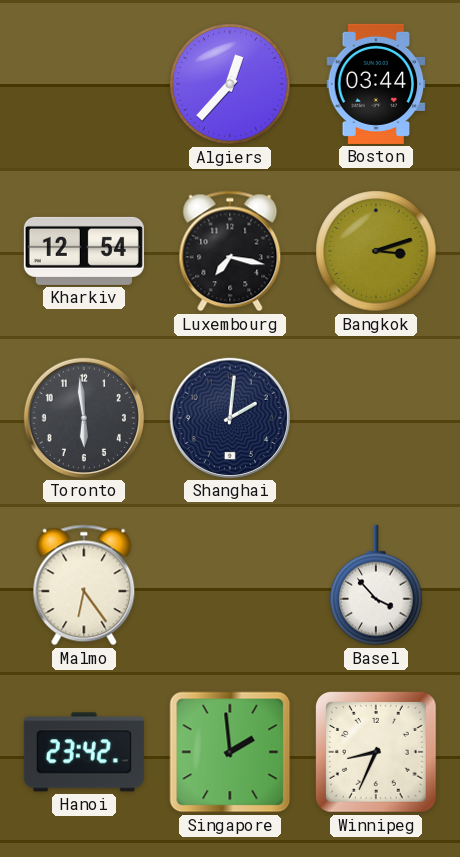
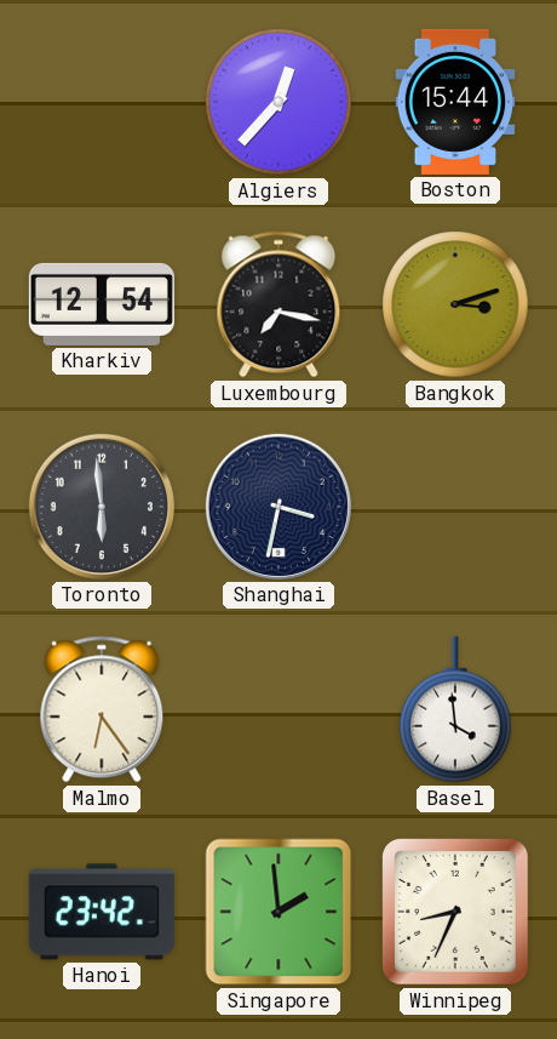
Boston: 03:44 -> 15:44
Shanghai: 2:01 -> 3:32
Basel: 3:53 -> 3:59
